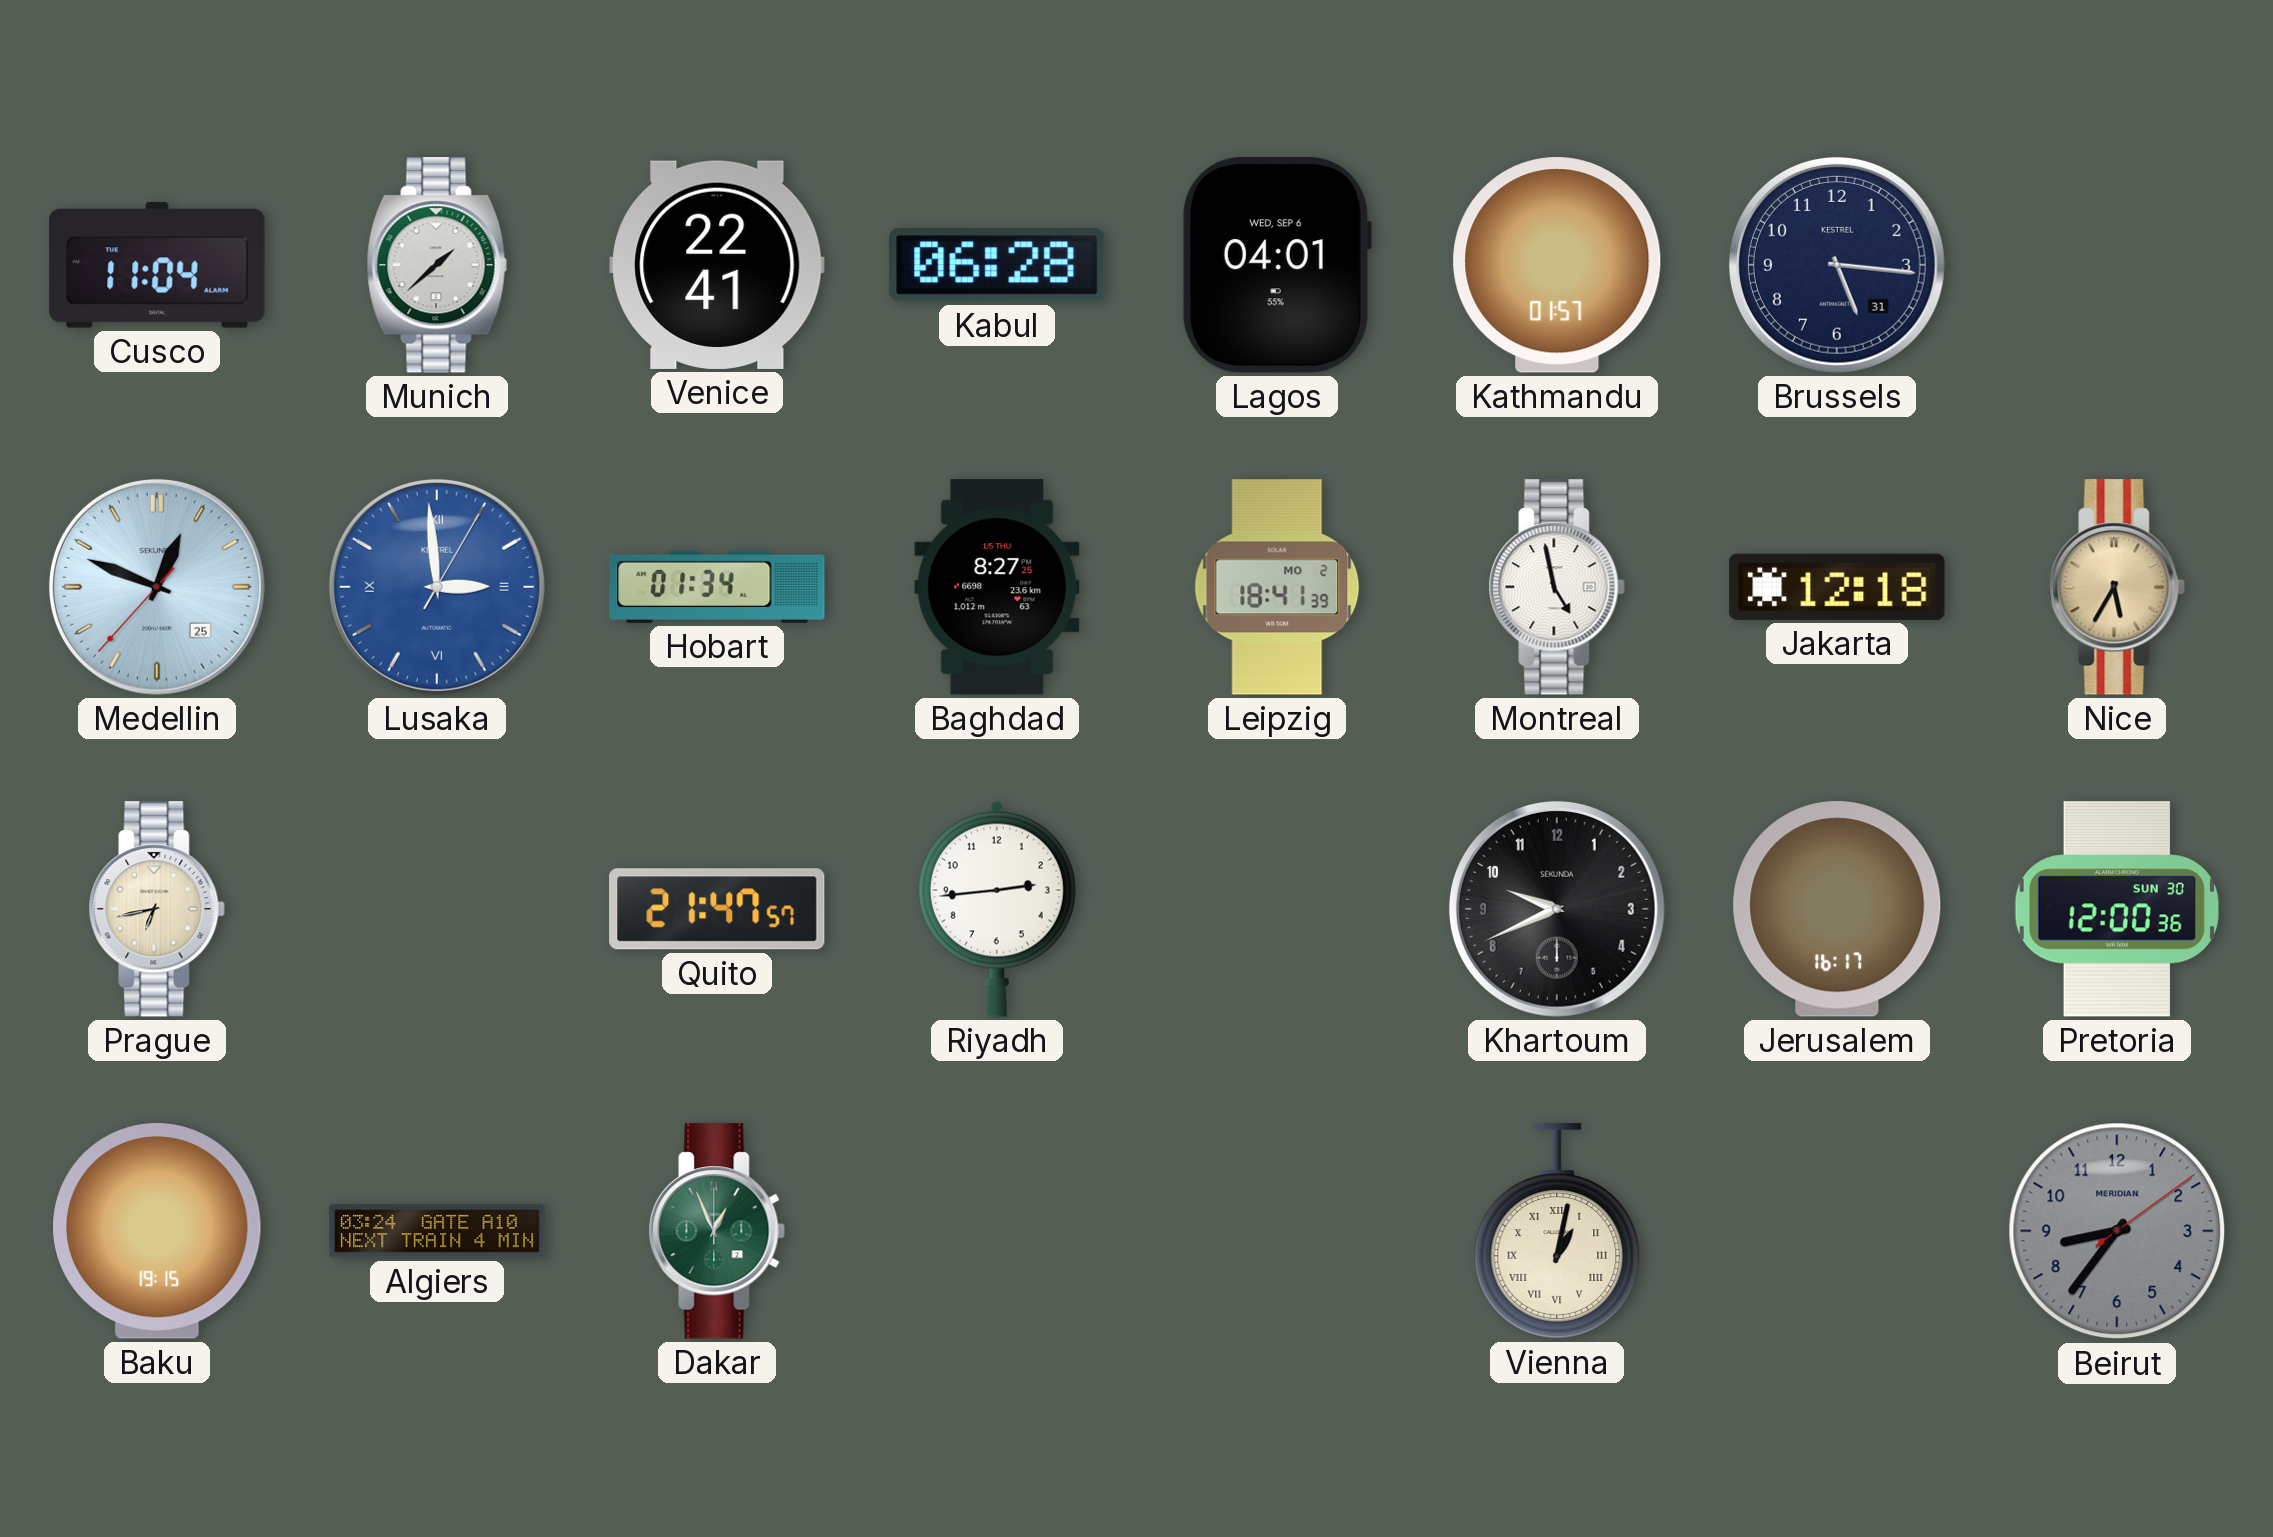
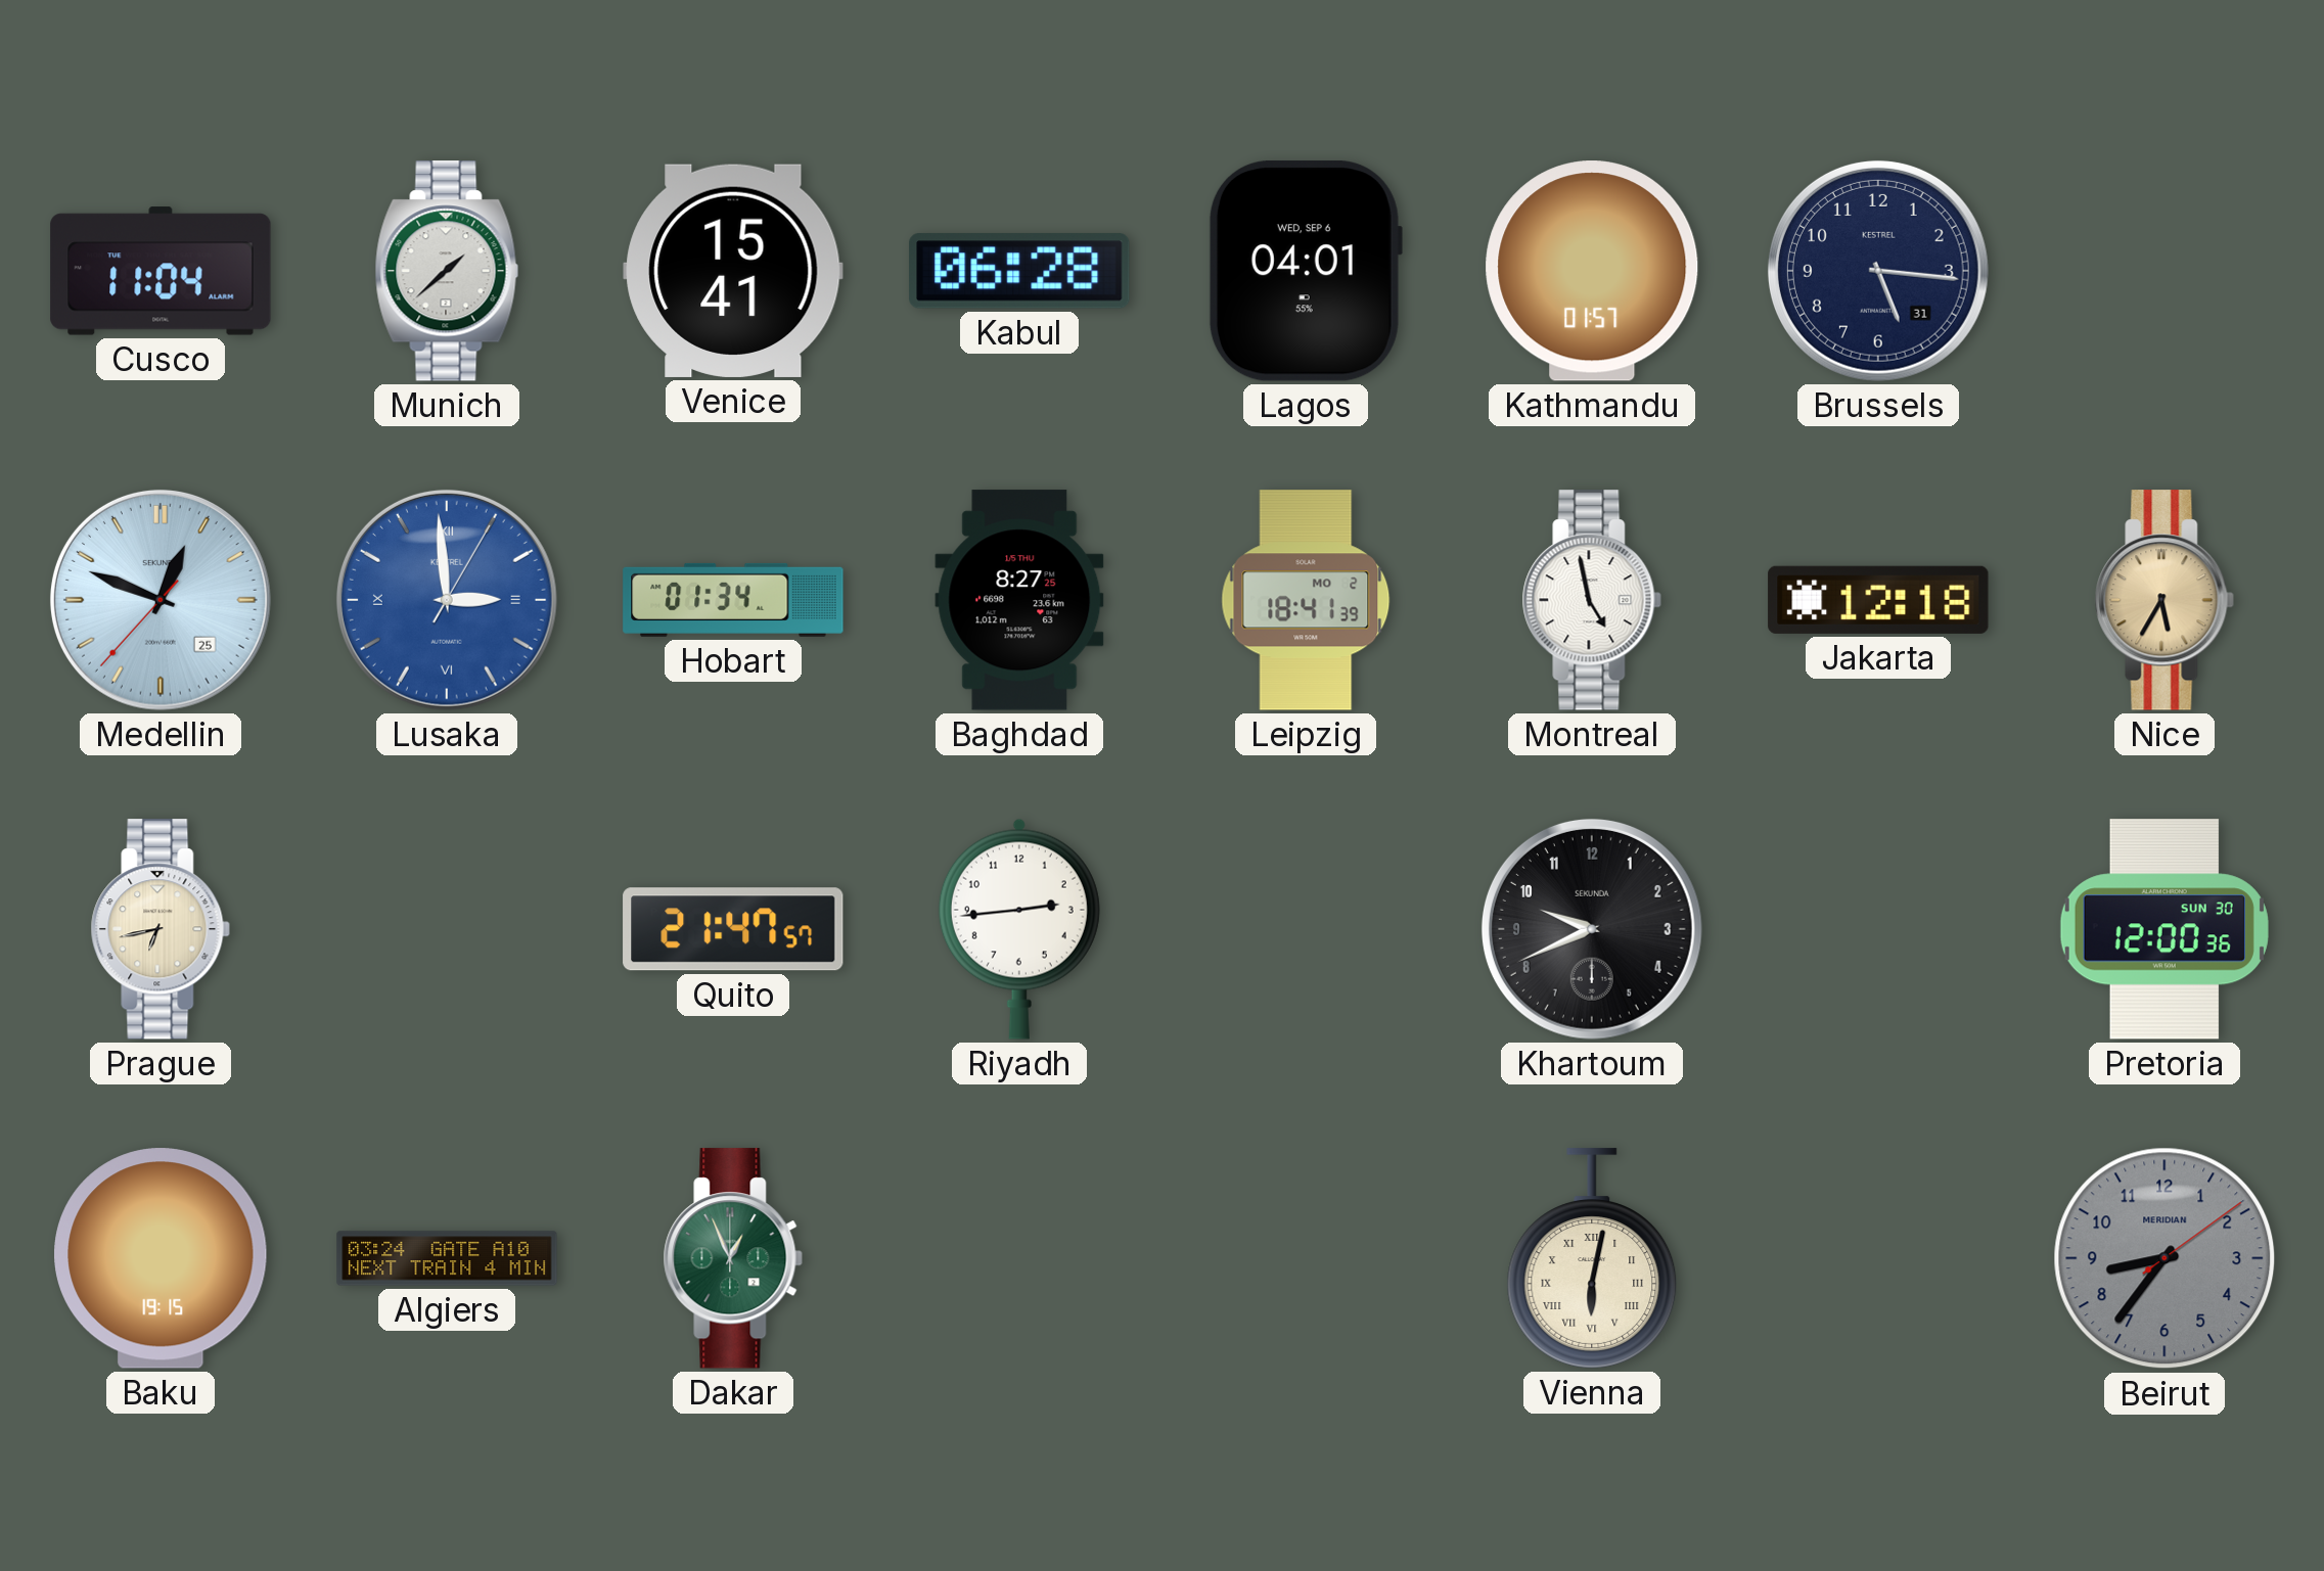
Venice: 22:41 -> 15:41
Jerusalem: 16:17 -> none
Vienna: 1:02 -> 6:02
